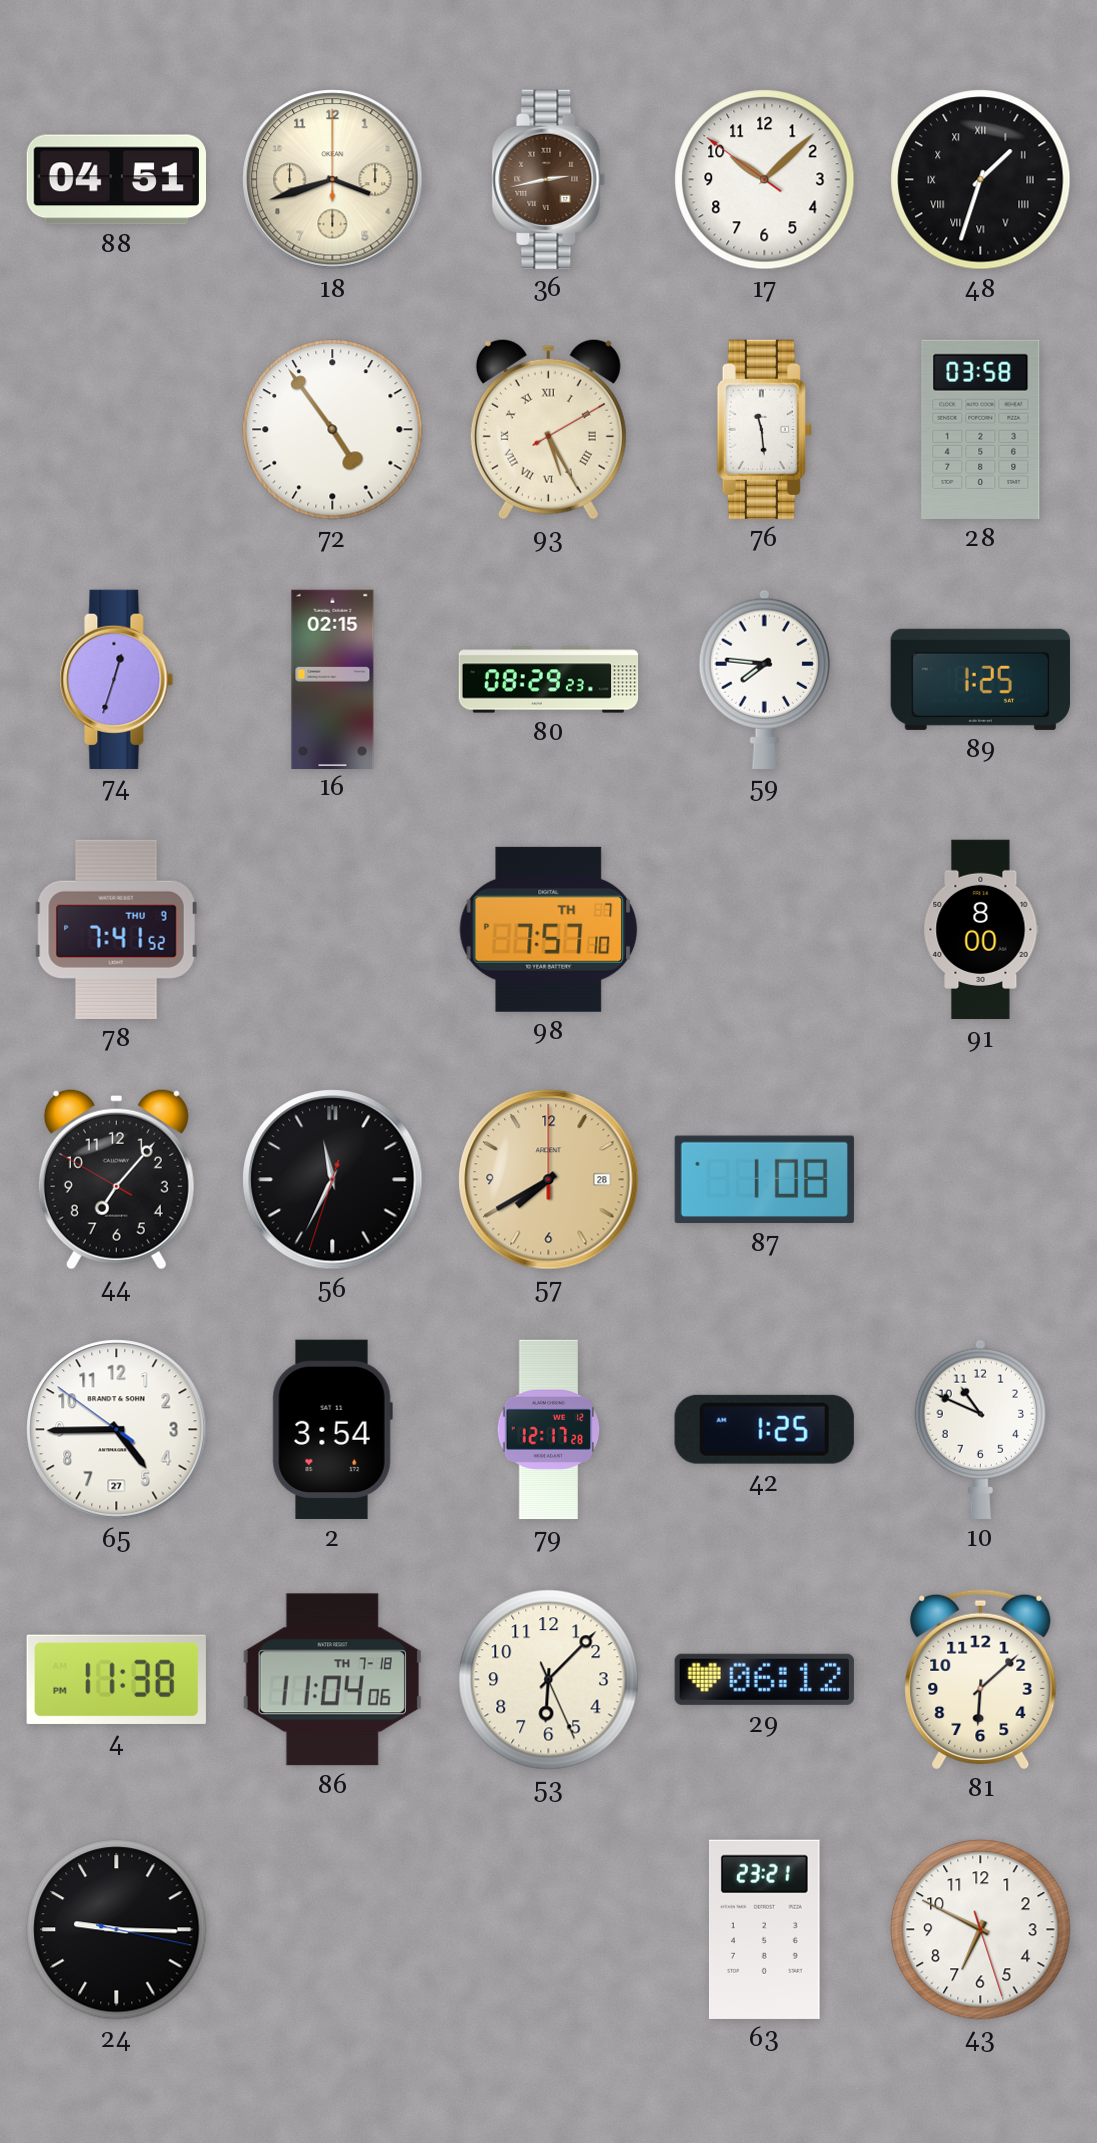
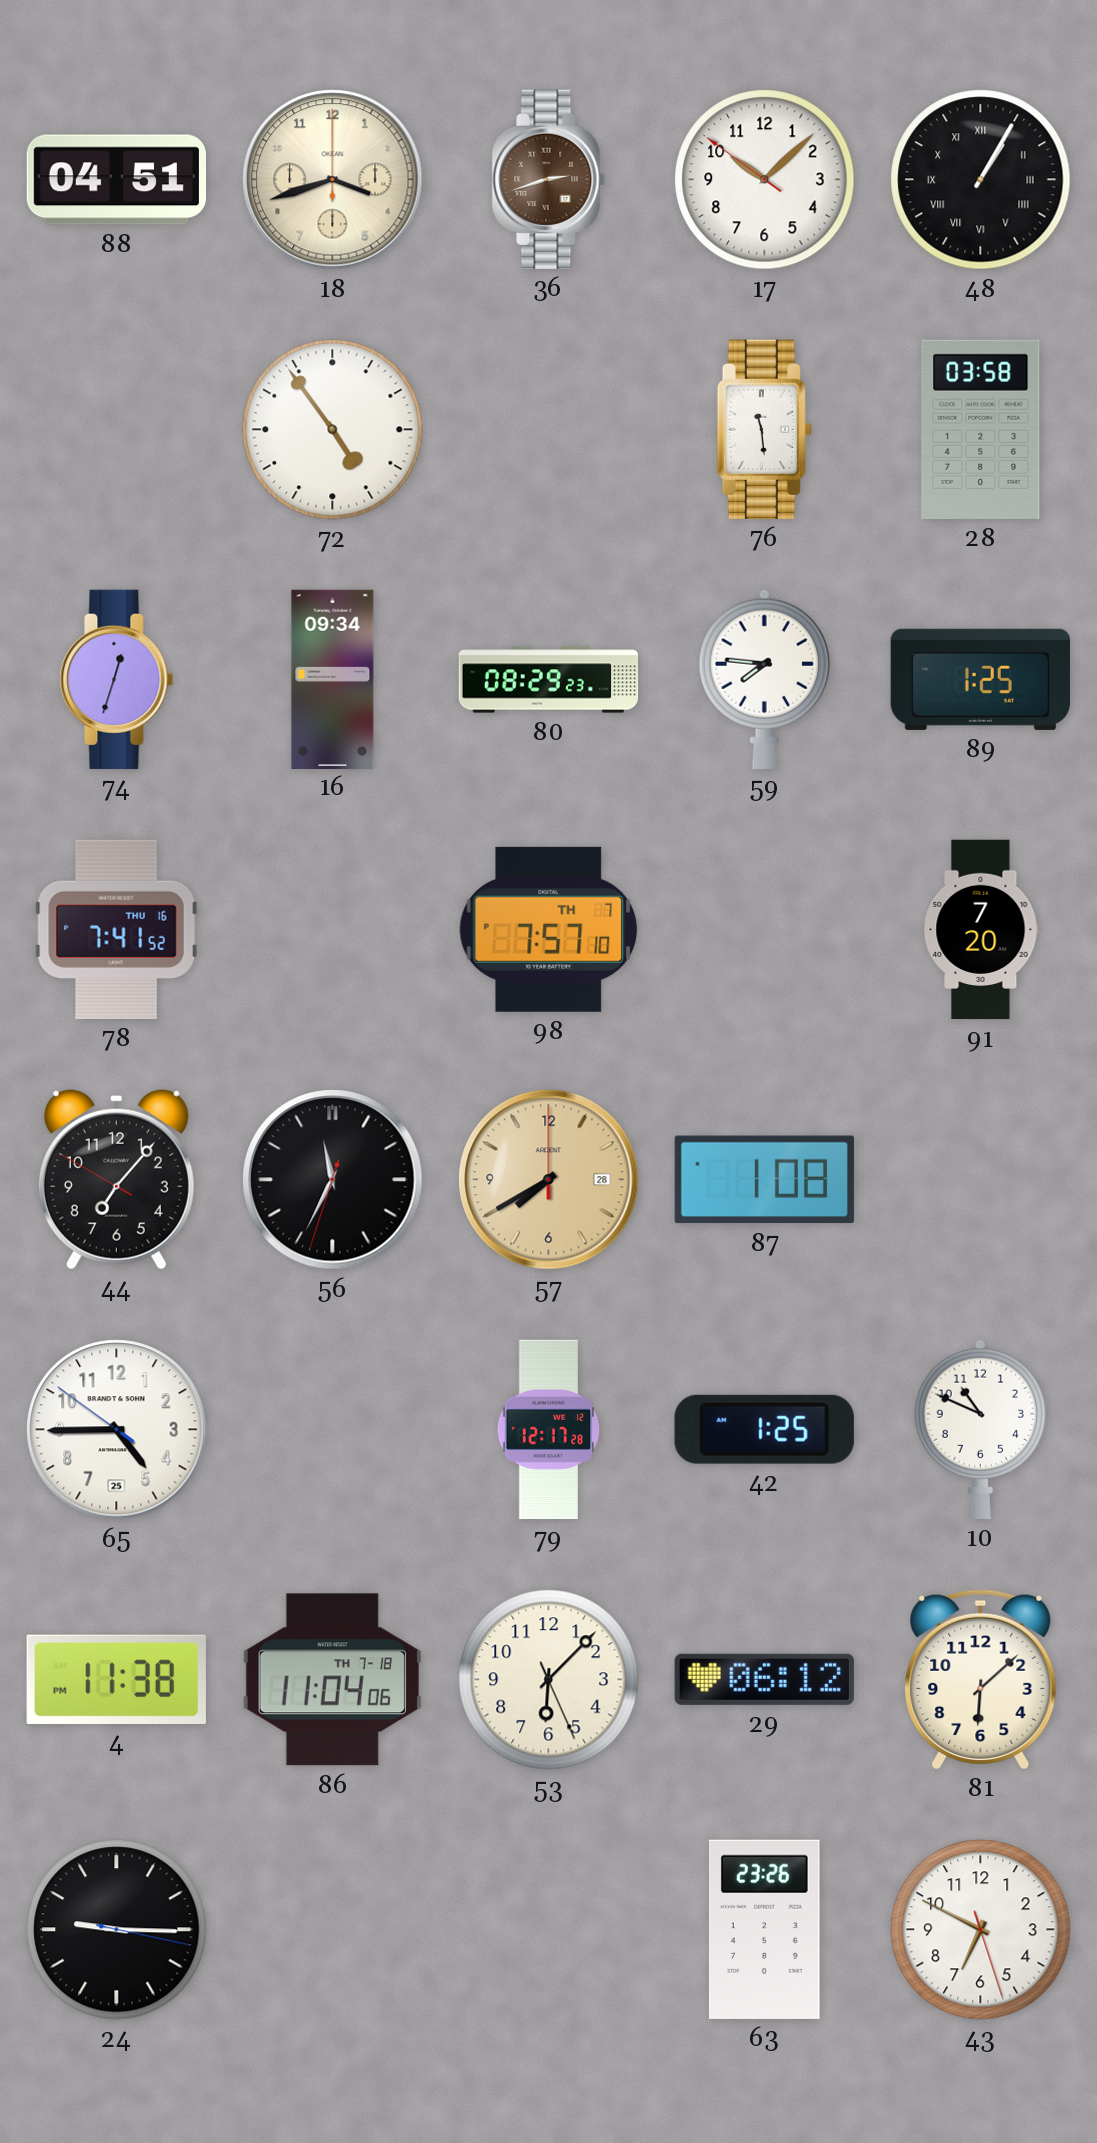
36: 2:43 -> 2:42
48: 1:33 -> 1:05
93: 5:25 -> none
16: 02:15 -> 09:34
78 date: THU 9 -> THU 16
91: 8:00 -> 7:20
65 date: 27 -> 25
2: 3:54 -> none
63: 23:21 -> 23:26
